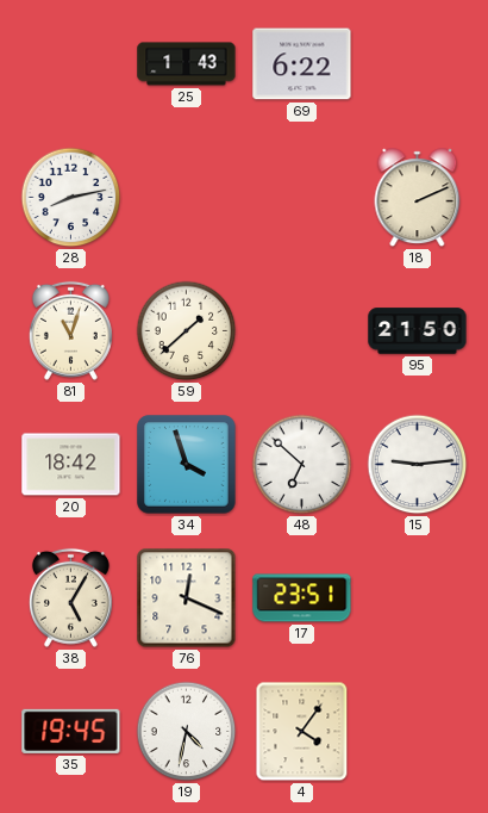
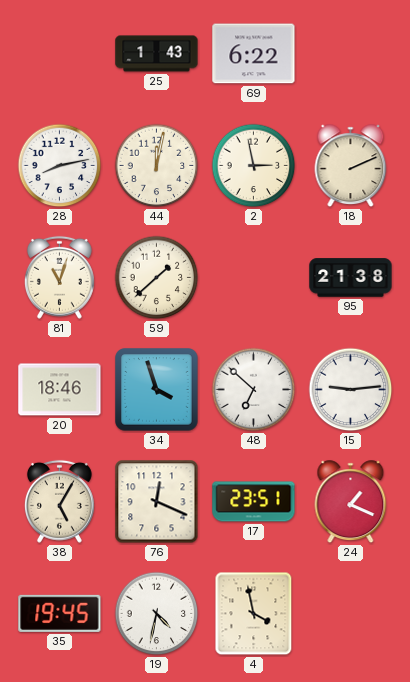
44: none -> 12:02
2: none -> 2:58
95: 21:50 -> 21:38
20: 18:42 -> 18:46
24: none -> 1:19
4: 4:06 -> 3:58
